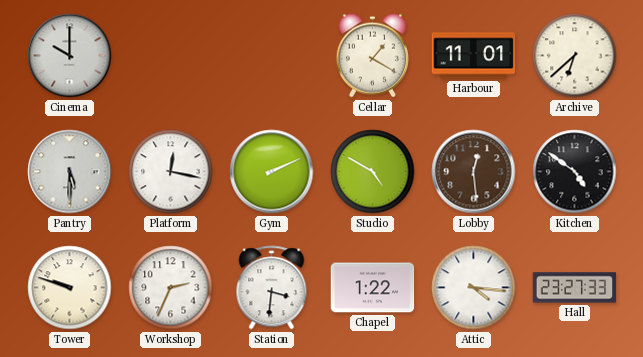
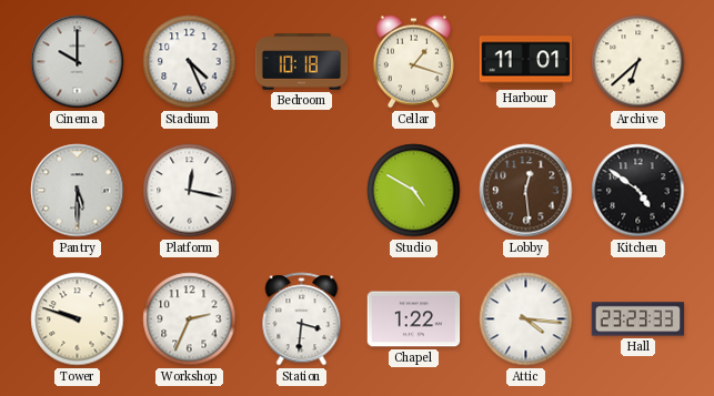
Stadium: none -> 4:26
Bedroom: none -> 10:18
Cellar: 1:20 -> 1:18
Gym: 2:11 -> none
Hall: 23:27 -> 23:23
